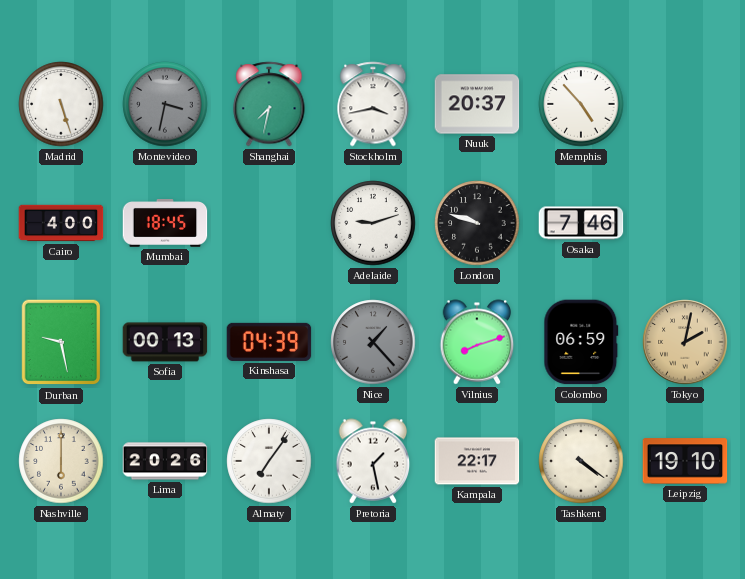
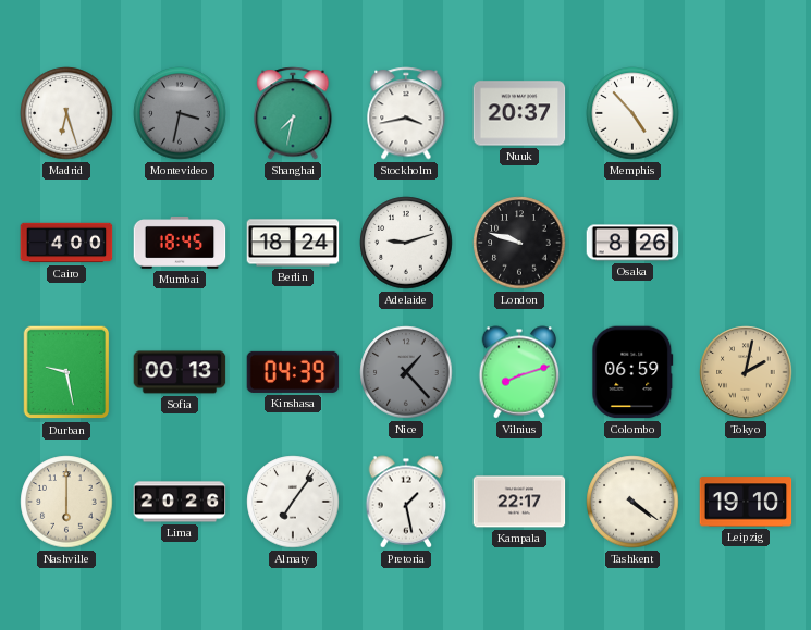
Madrid: 5:27 -> 6:27
Berlin: none -> 18:24
Osaka: 7:46 -> 8:26
